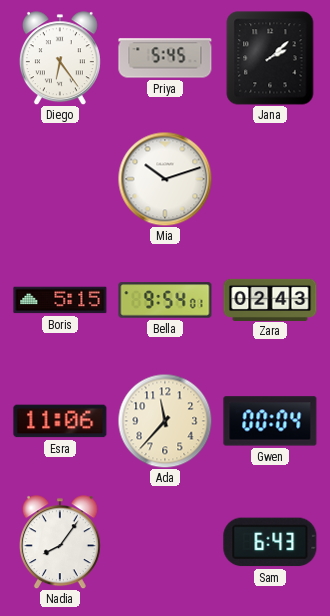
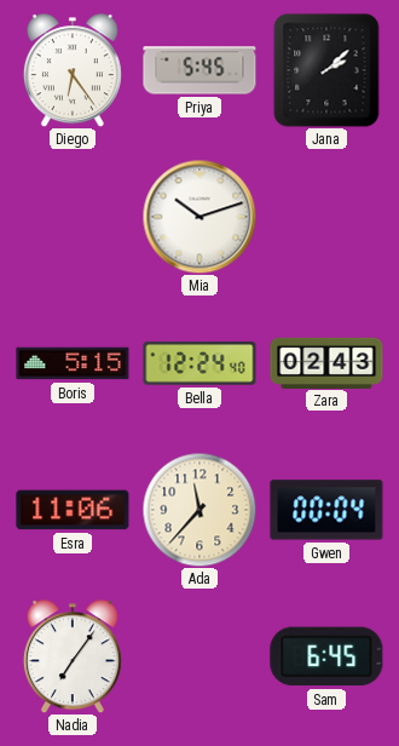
Bella: 9:54 -> 12:24
Nadia: 8:06 -> 7:06
Sam: 6:43 -> 6:45
